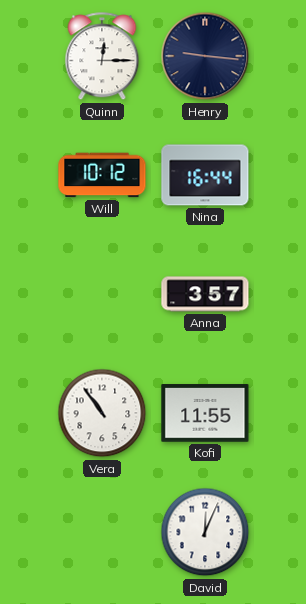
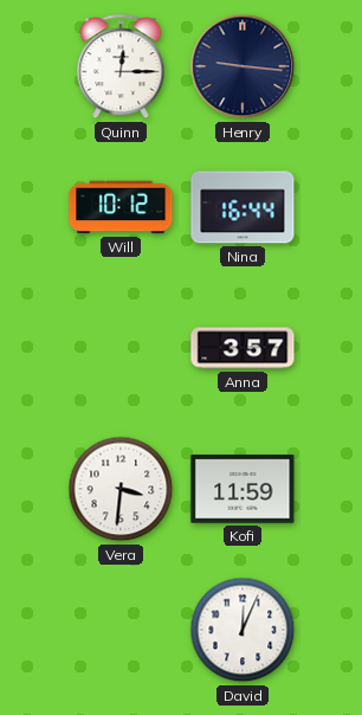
Vera: 10:54 -> 3:31
Kofi: 11:55 -> 11:59
